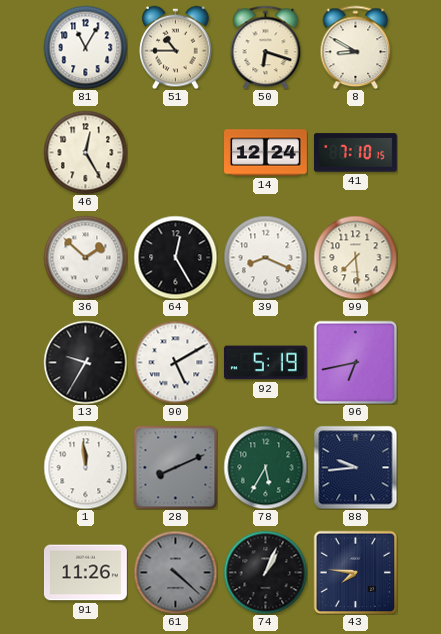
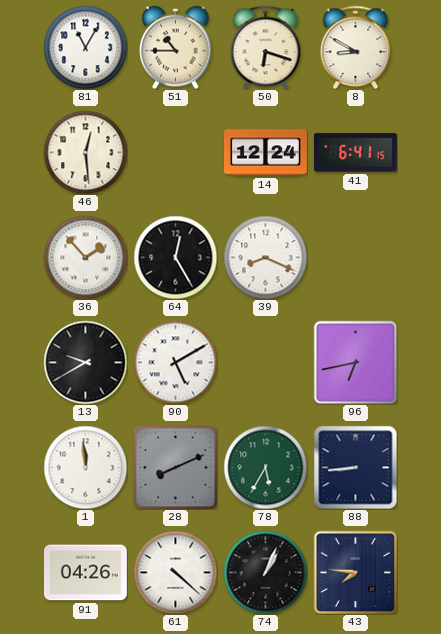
46: 12:25 -> 12:29
41: 7:10 -> 6:41
36: 1:52 -> 1:53
99: 7:29 -> none
13: 9:35 -> 9:40
92: 5:19 -> none
88: 9:44 -> 8:44
91: 11:26 -> 04:26
61 dial: grey -> white
